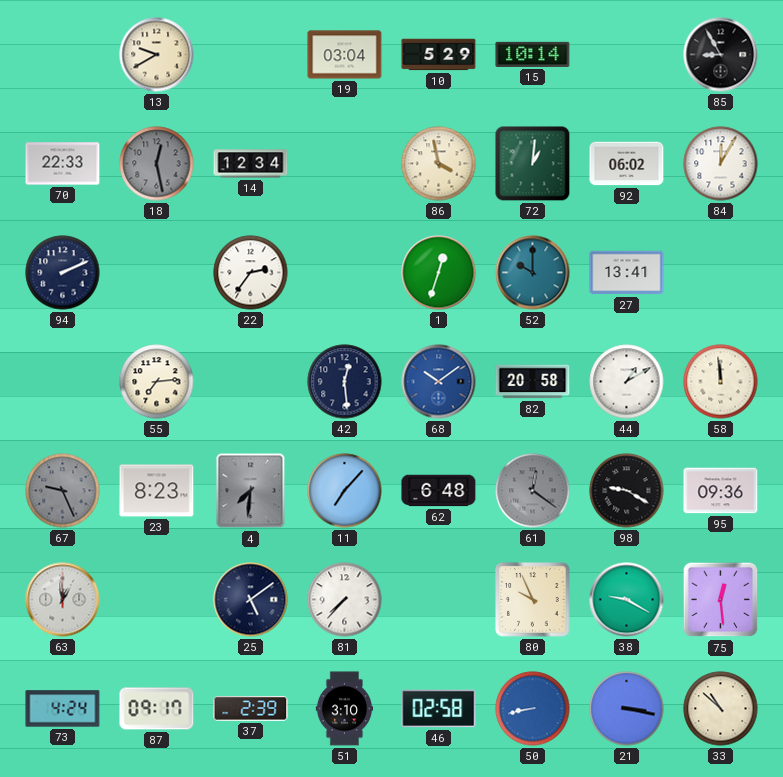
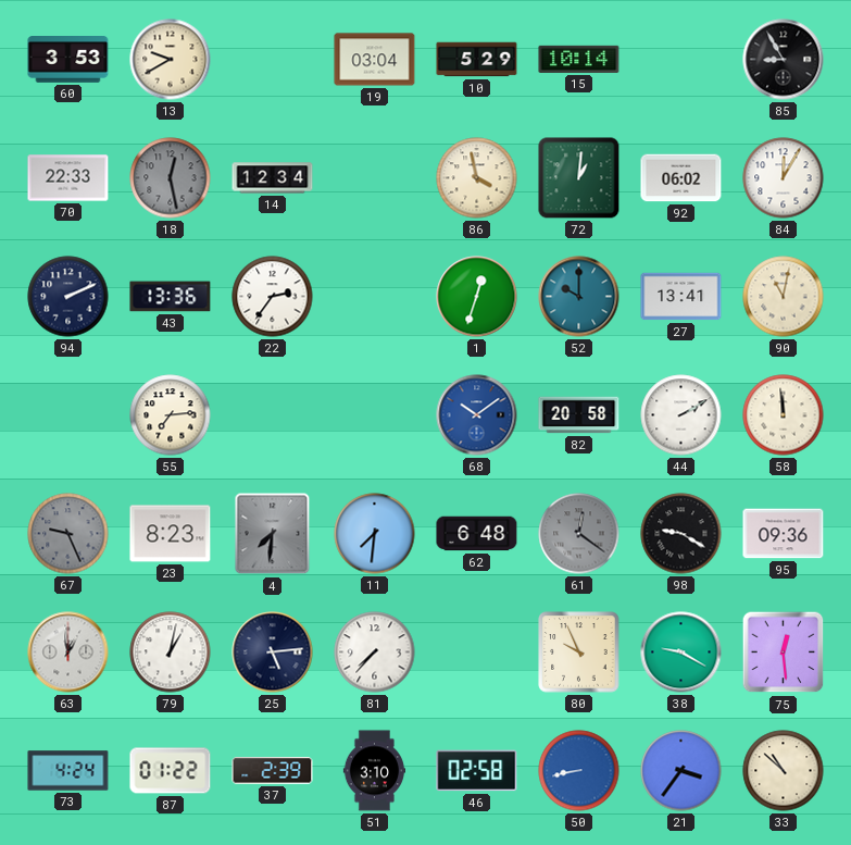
60: none -> 3:53
43: none -> 13:36
90: none -> 11:02
42: 12:29 -> none
44: 1:10 -> 2:10
11: 7:07 -> 7:31
79: none -> 1:02
25: 5:09 -> 5:14
87: 09:17 -> 01:22
21: 3:17 -> 3:36
